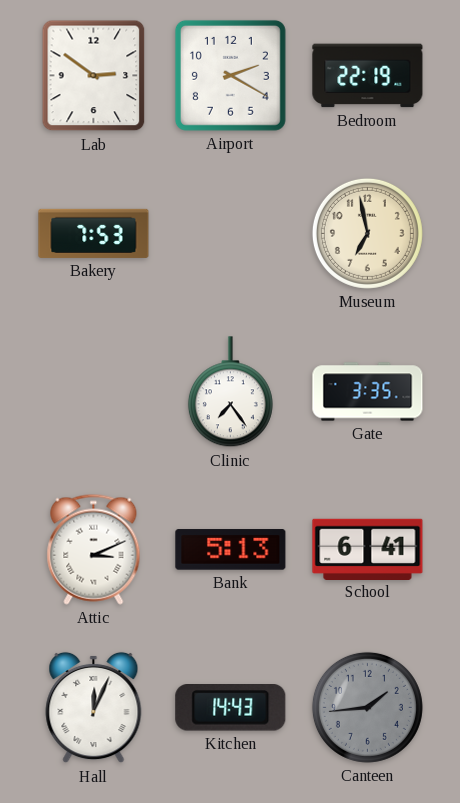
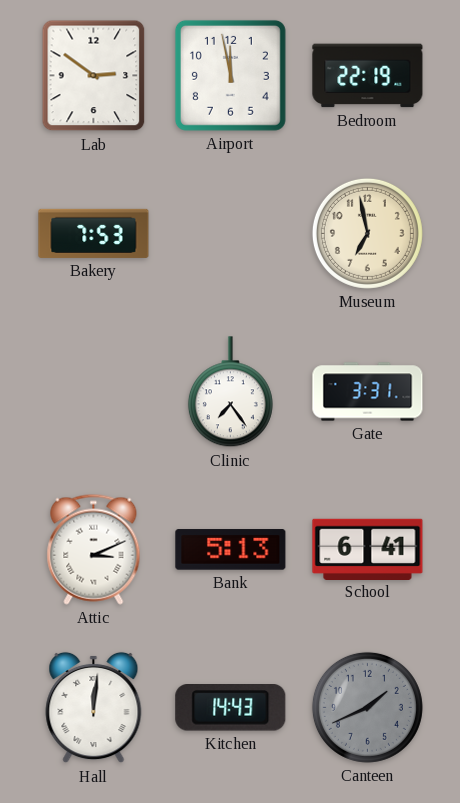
Airport: 2:20 -> 11:58
Gate: 3:35 -> 3:31
Hall: 12:04 -> 12:01
Canteen: 1:44 -> 1:41
